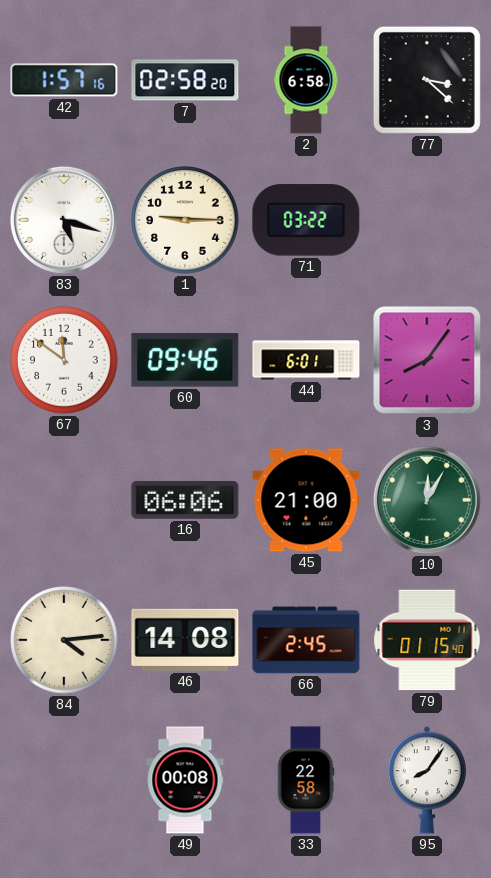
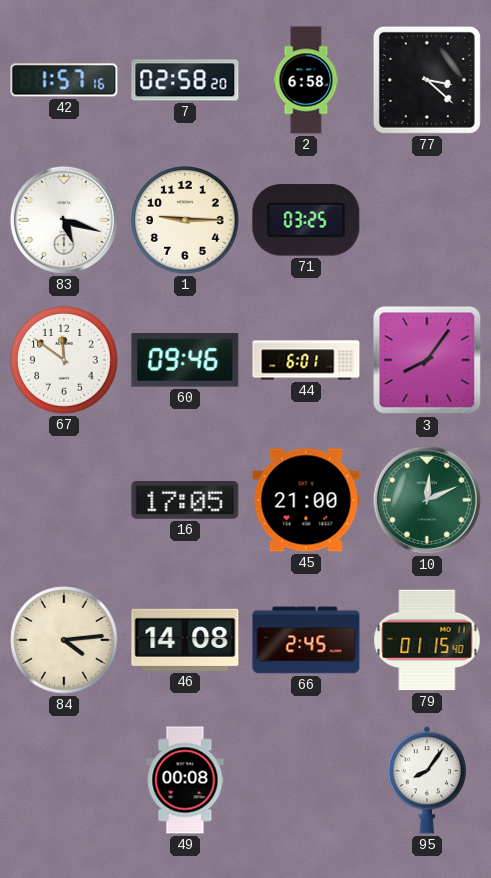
71: 03:22 -> 03:25
16: 06:06 -> 17:05
10: 12:05 -> 12:11
33: 22:58 -> none
